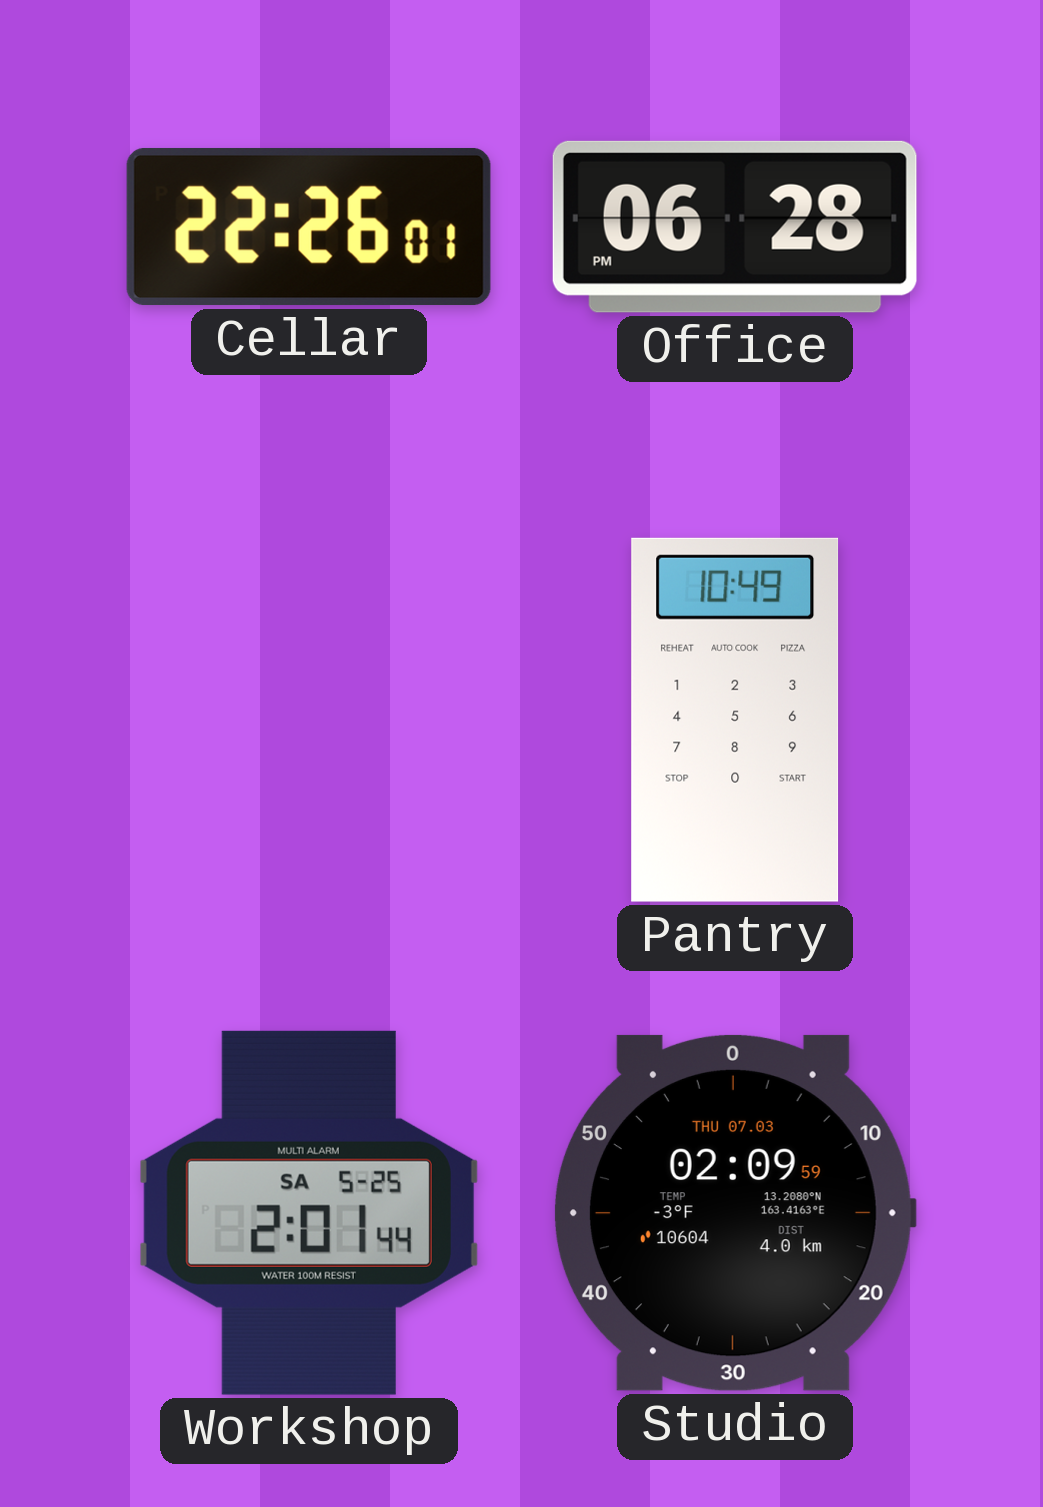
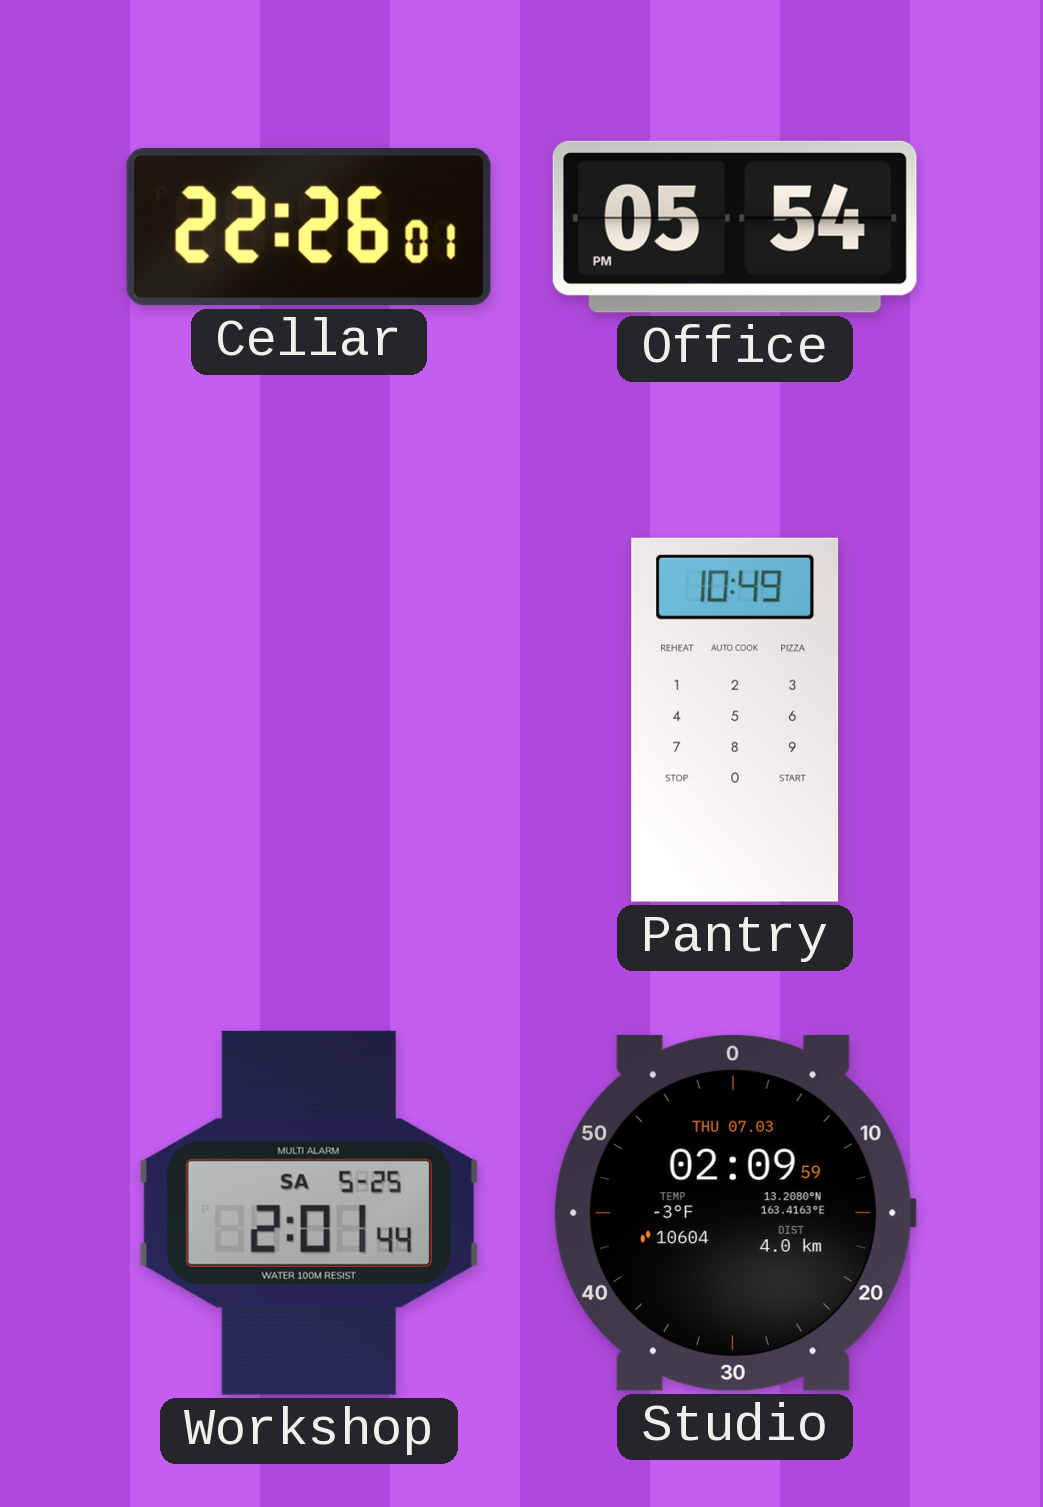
Office: 06:28 -> 05:54
